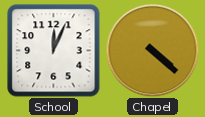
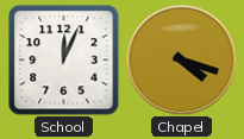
Chapel: 4:22 -> 4:18
